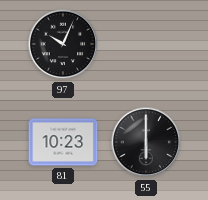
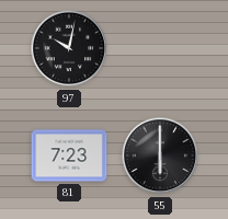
97: 10:04 -> 10:02
81: 10:23 -> 7:23
